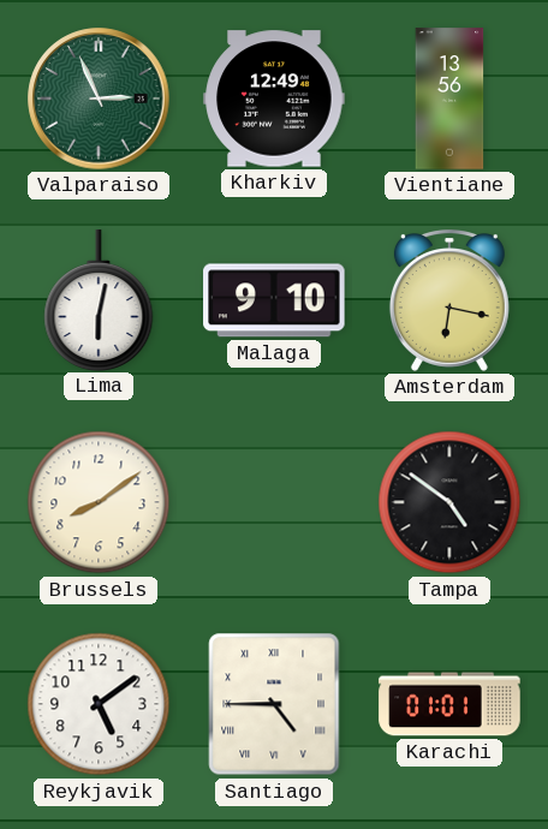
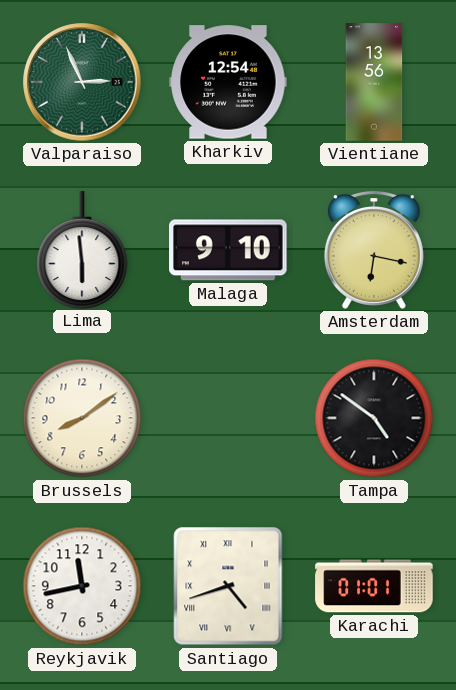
Kharkiv: 12:49 -> 12:54
Lima: 6:02 -> 5:59
Reykjavik: 5:09 -> 11:43
Santiago: 4:45 -> 4:42
